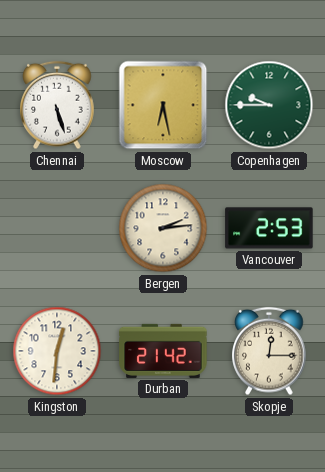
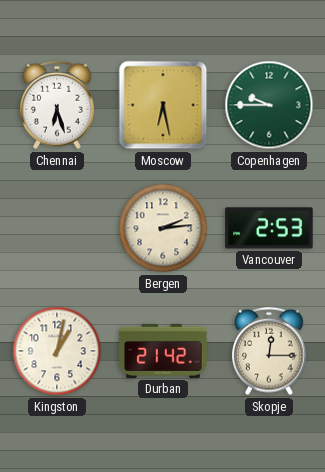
Chennai: 5:27 -> 6:27
Kingston: 12:31 -> 1:02
